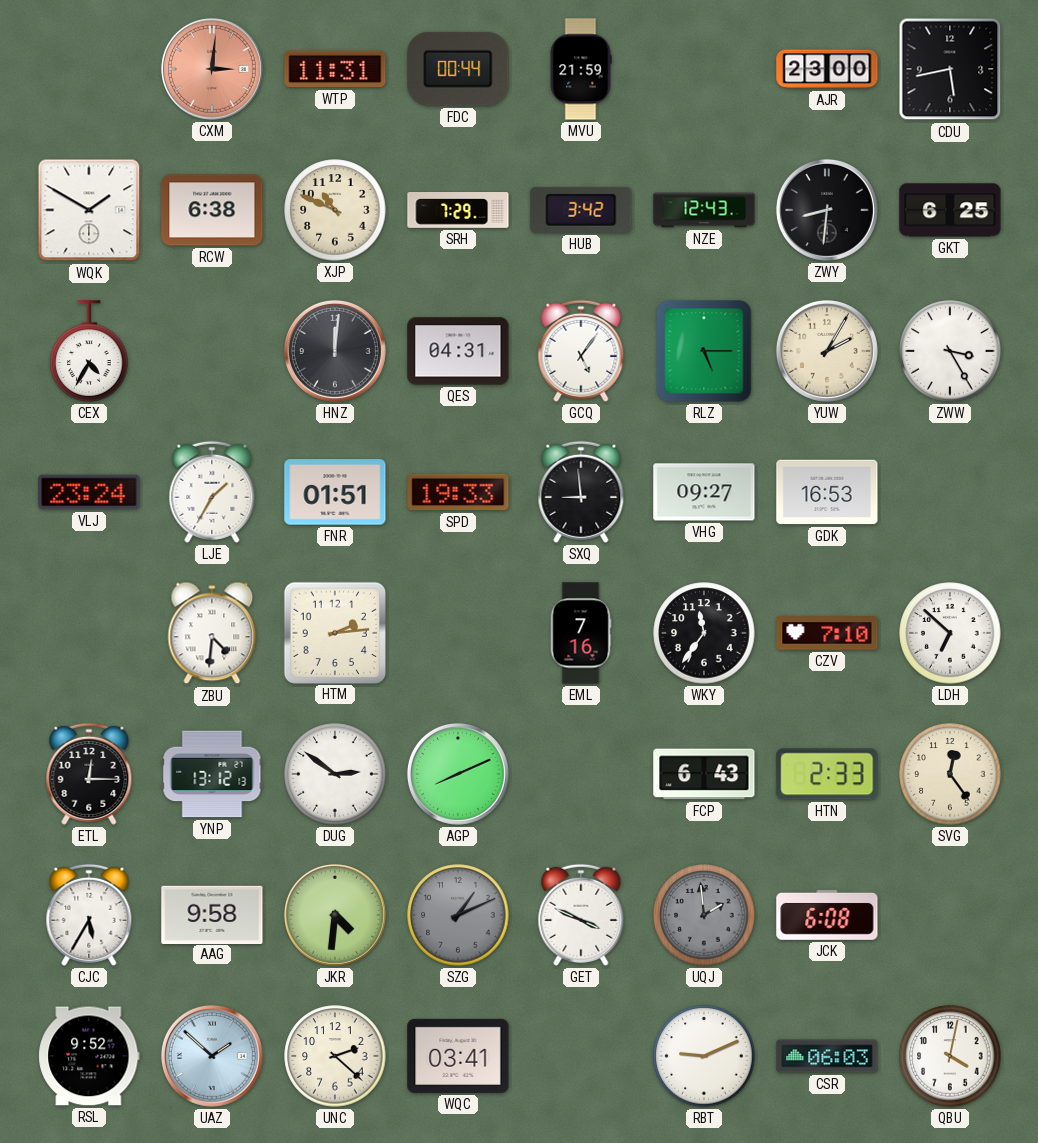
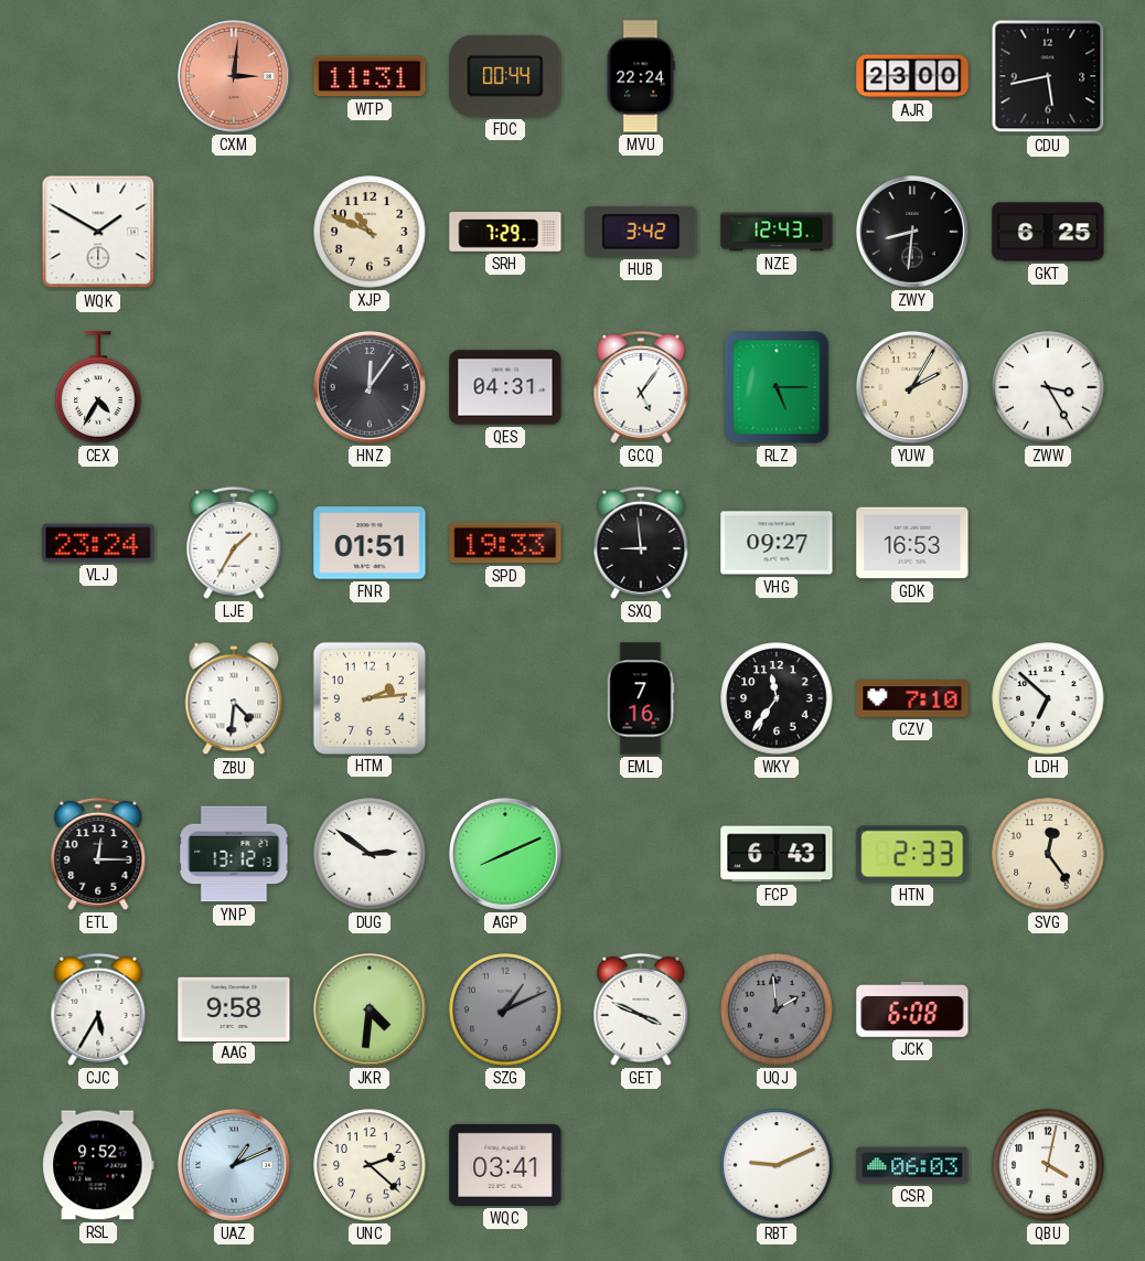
MVU: 21:59 -> 22:24
RCW: 6:38 -> none
HNZ: 12:01 -> 12:06
UAZ: 1:52 -> 1:11
